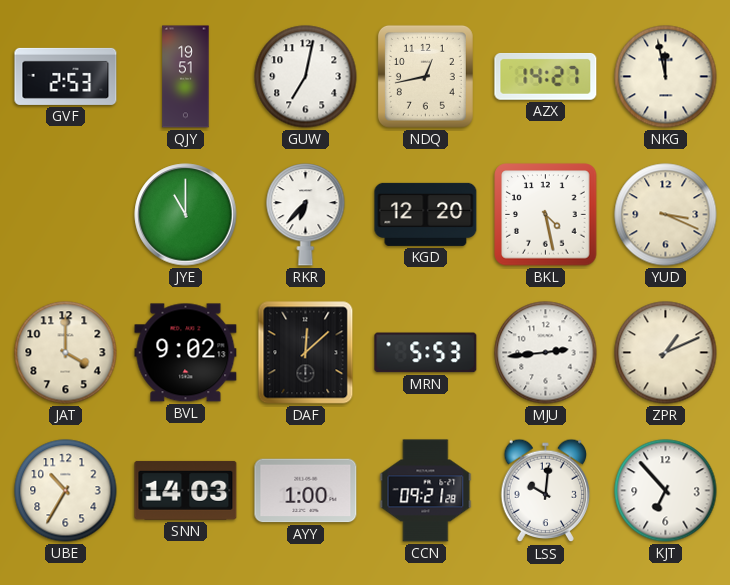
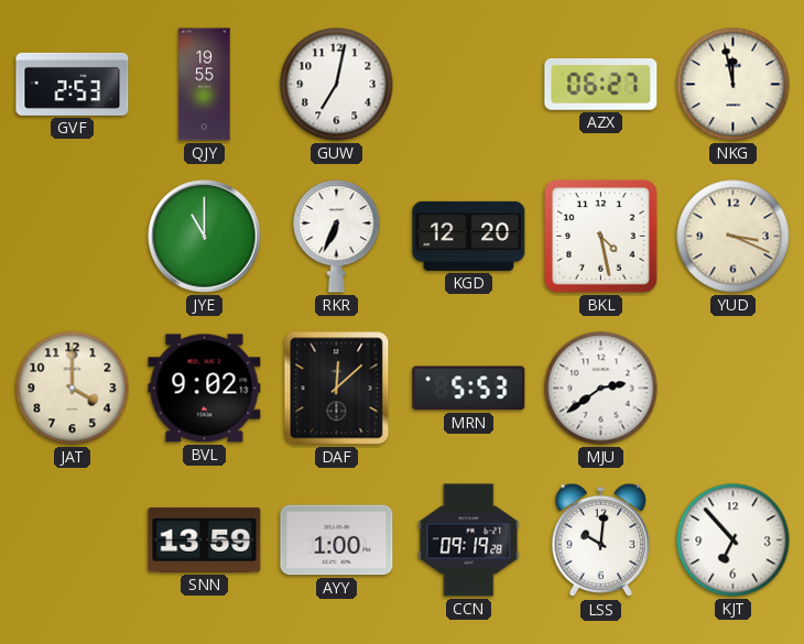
QJY: 19:51 -> 19:55
NDQ: 12:43 -> none
AZX: 14:27 -> 06:27
RKR: 6:37 -> 6:34
MJU: 2:44 -> 2:39
ZPR: 1:11 -> none
UBE: 10:35 -> none
SNN: 14:03 -> 13:59
CCN: 09:21 -> 09:19
